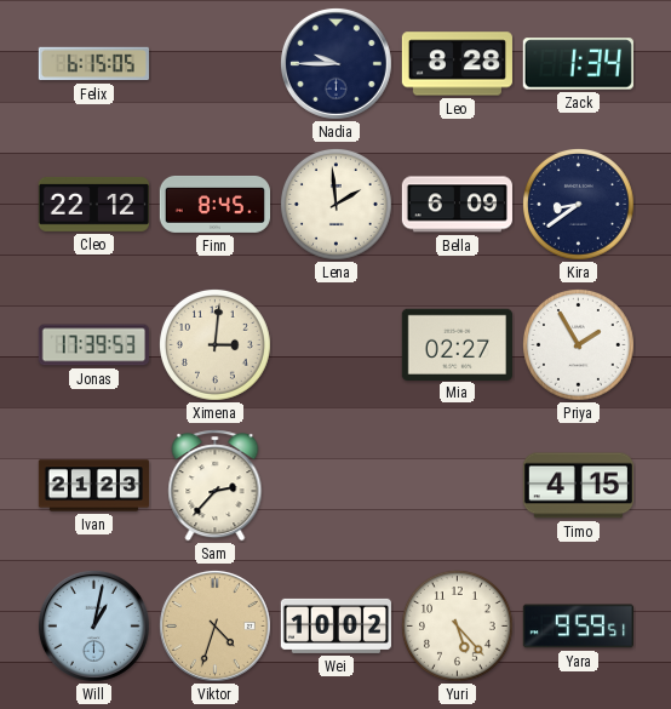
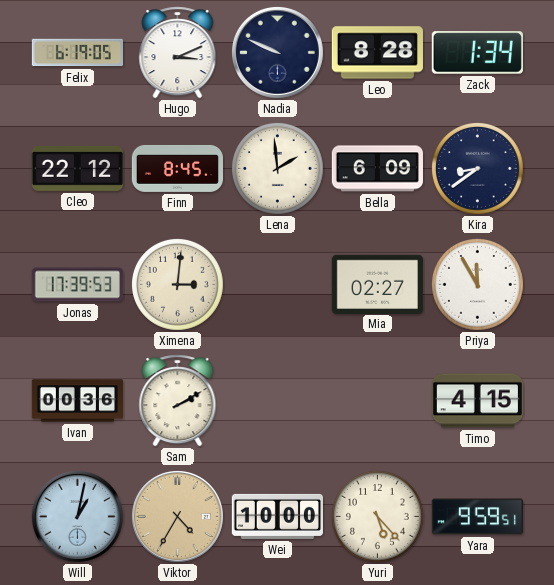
Felix: 6:15 -> 6:19
Hugo: none -> 3:11
Nadia: 9:45 -> 9:49
Priya: 1:55 -> 11:55
Ivan: 21:23 -> 00:36
Sam: 2:37 -> 2:10
Viktor: 4:33 -> 4:35
Wei: 10:02 -> 10:00
